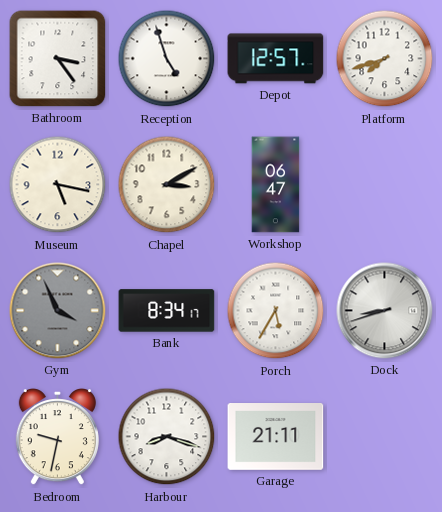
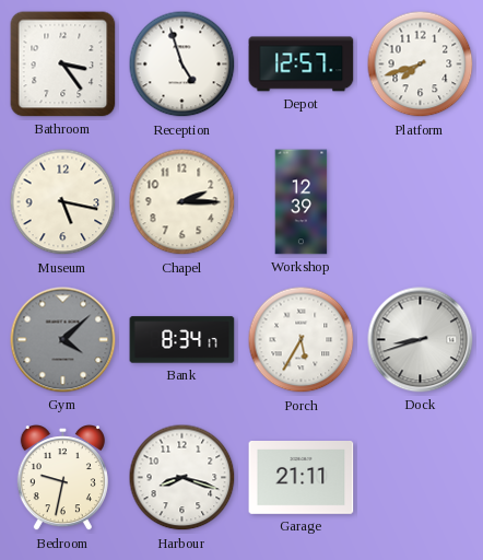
Chapel: 3:10 -> 2:15
Workshop: 06:47 -> 12:39
Gym: 3:56 -> 4:08
